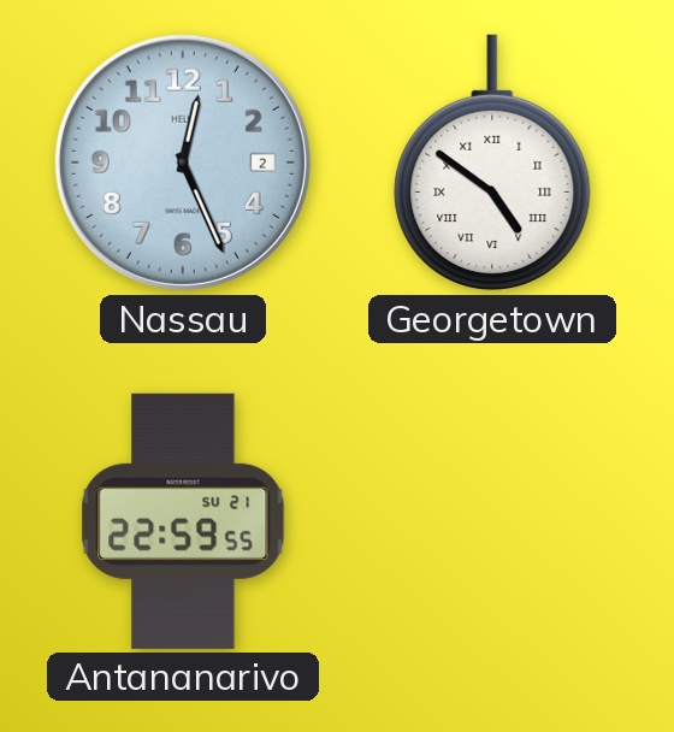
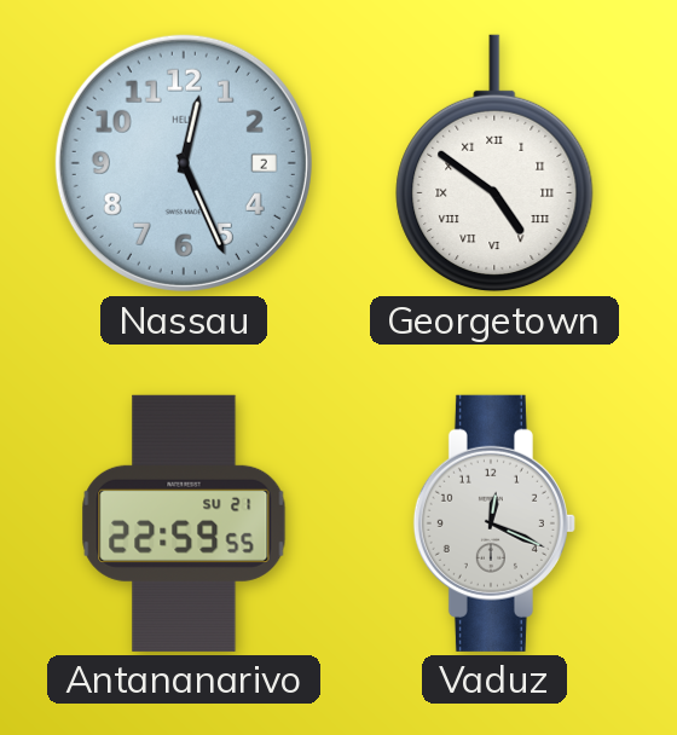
Vaduz: none -> 12:19
